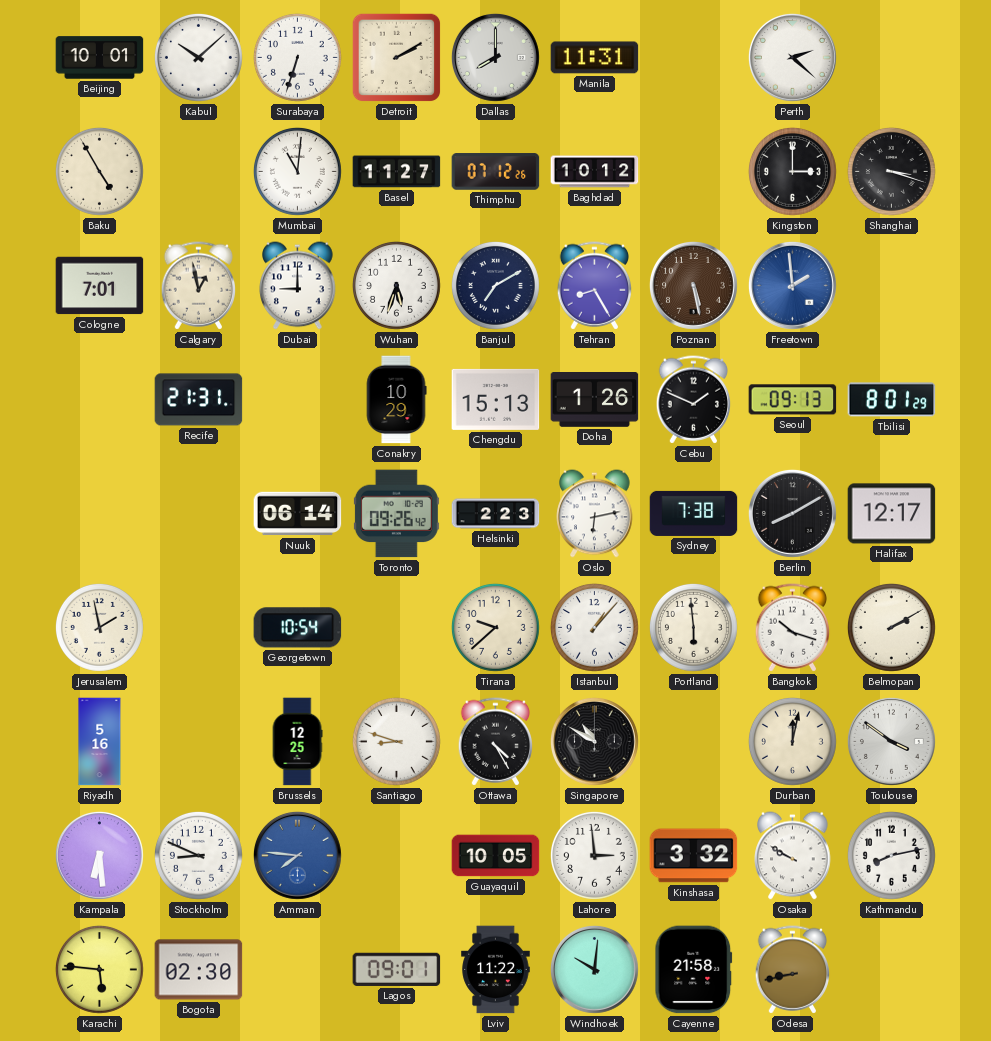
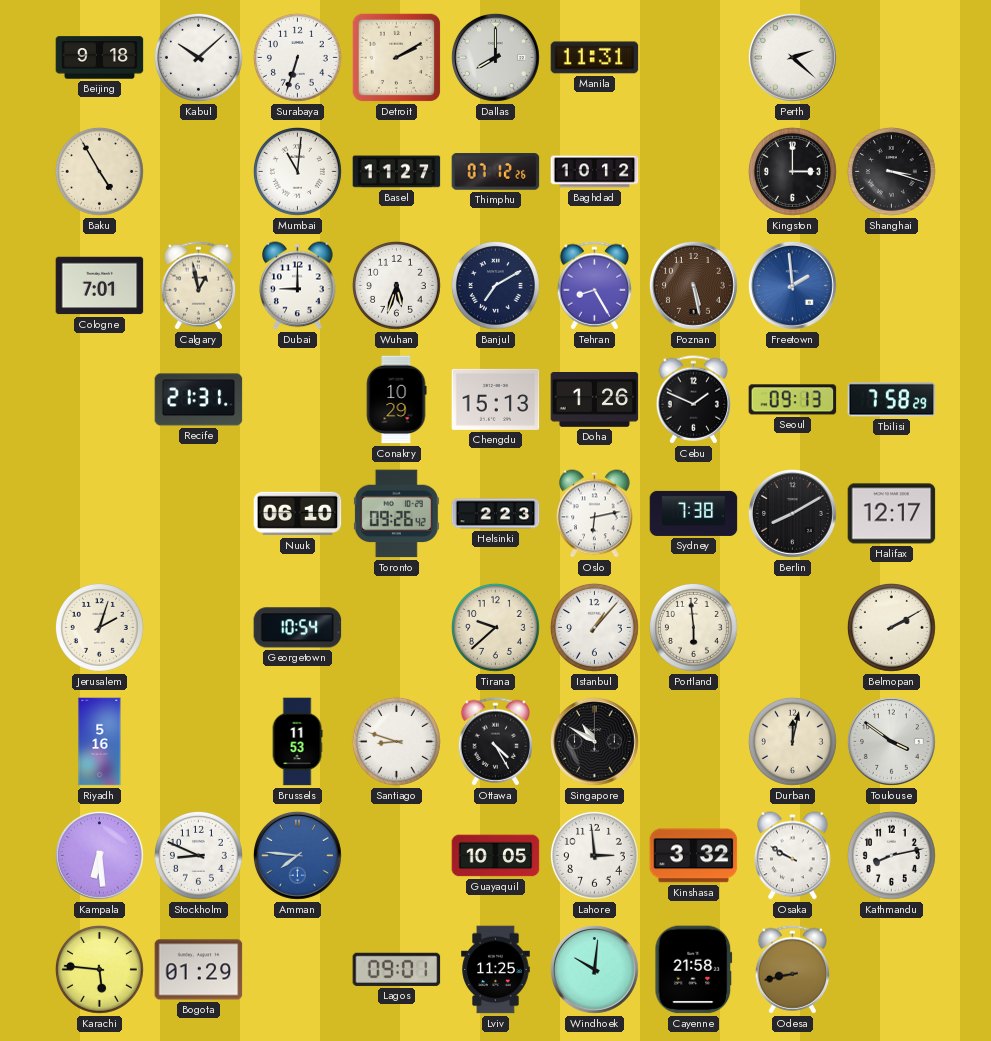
Beijing: 10:01 -> 9:18
Tbilisi: 8:01 -> 7:58
Nuuk: 06:14 -> 06:10
Jerusalem: 1:58 -> 2:03
Bangkok: 10:18 -> none
Brussels: 12:25 -> 11:53
Bogota: 02:30 -> 01:29
Lviv: 11:22 -> 11:25
